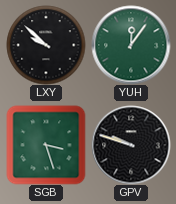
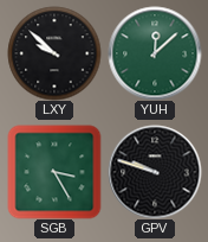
YUH: 12:06 -> 12:08
SGB: 3:27 -> 3:25
